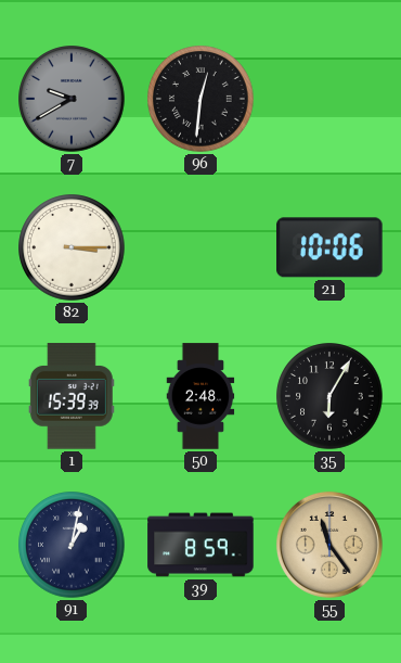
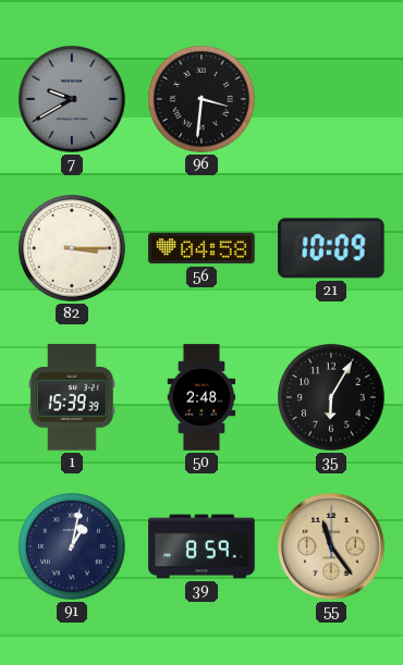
96: 12:31 -> 3:31
56: none -> 04:58
21: 10:06 -> 10:09
